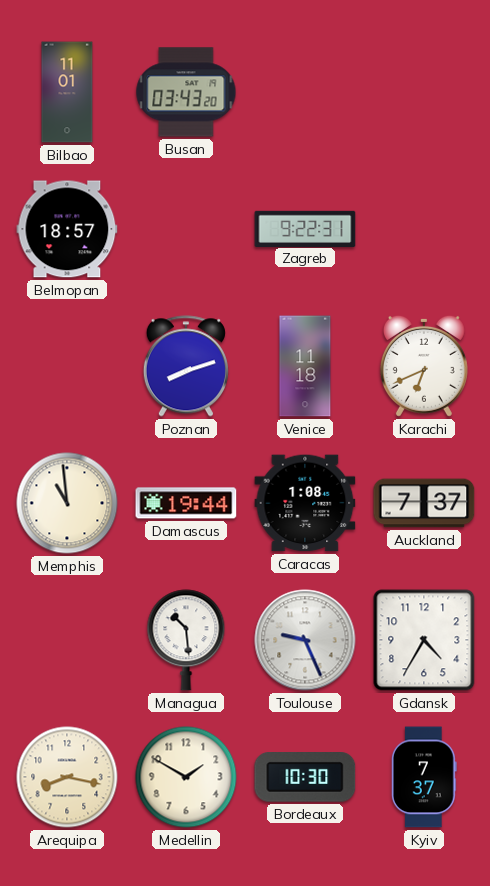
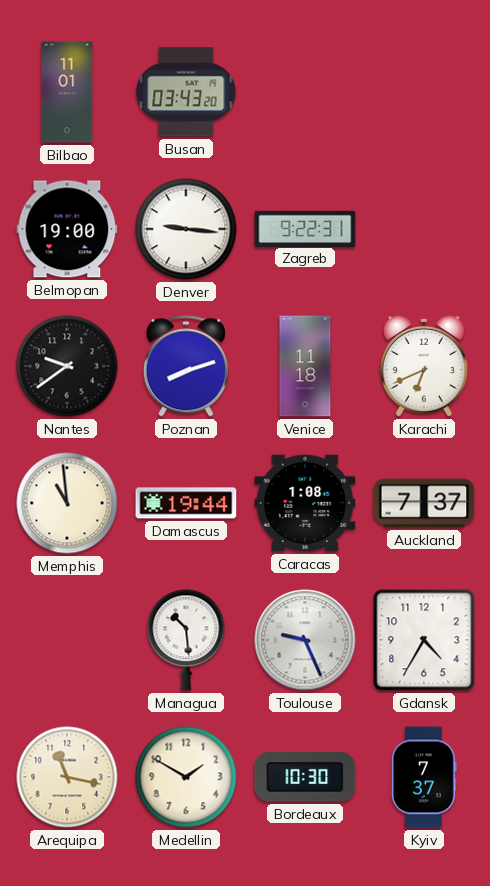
Belmopan: 18:57 -> 19:00
Denver: none -> 9:16
Nantes: none -> 9:39
Arequipa: 8:17 -> 11:17
